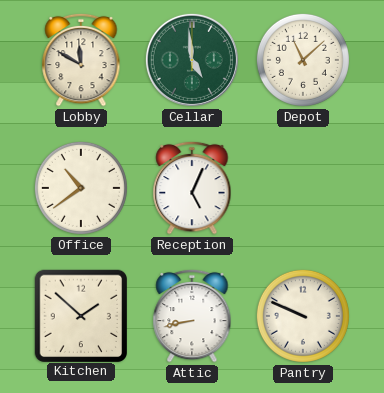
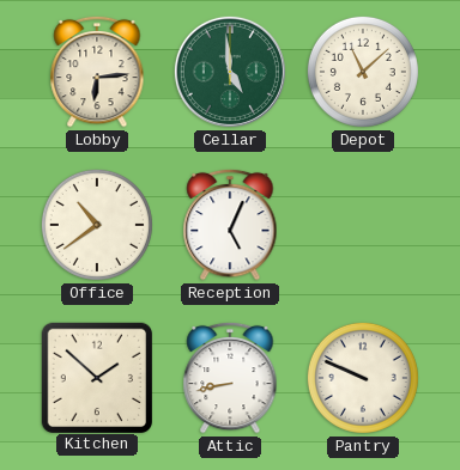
Lobby: 11:50 -> 6:14
